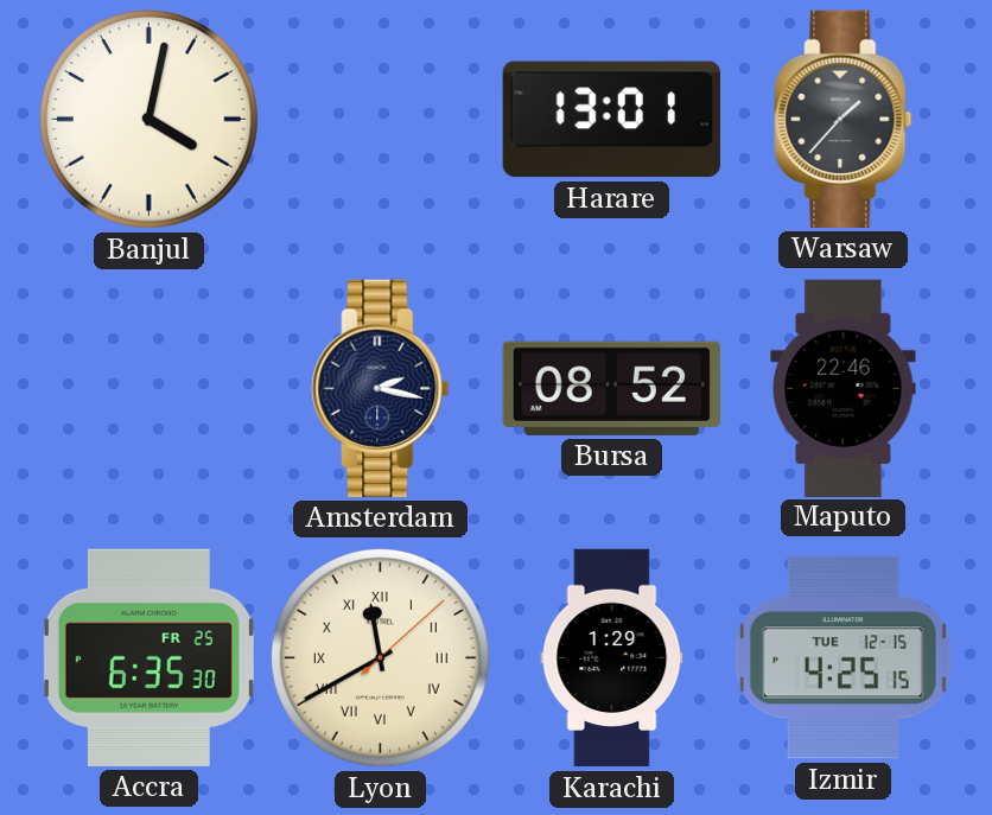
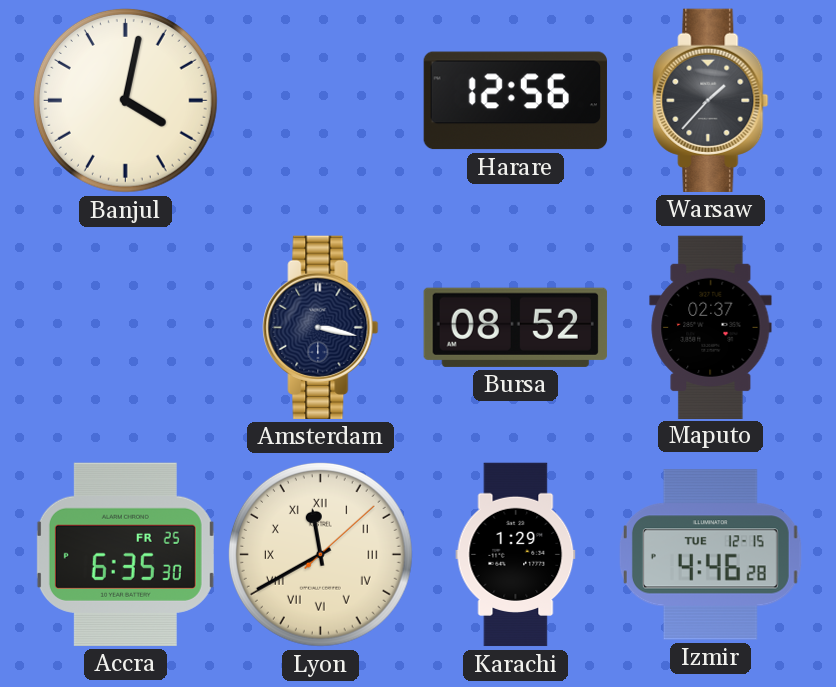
Harare: 13:01 -> 12:56
Amsterdam: 2:17 -> 3:17
Maputo: 22:46 -> 02:37
Izmir: 4:25 -> 4:46
